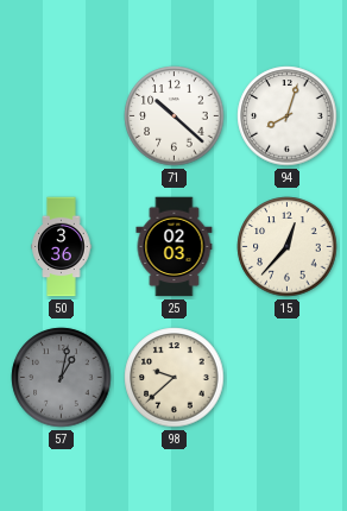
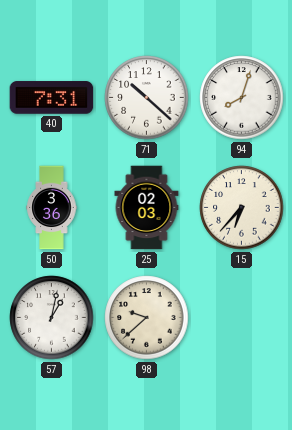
40: none -> 7:31
15: 12:37 -> 6:37
57 dial: grey -> white
